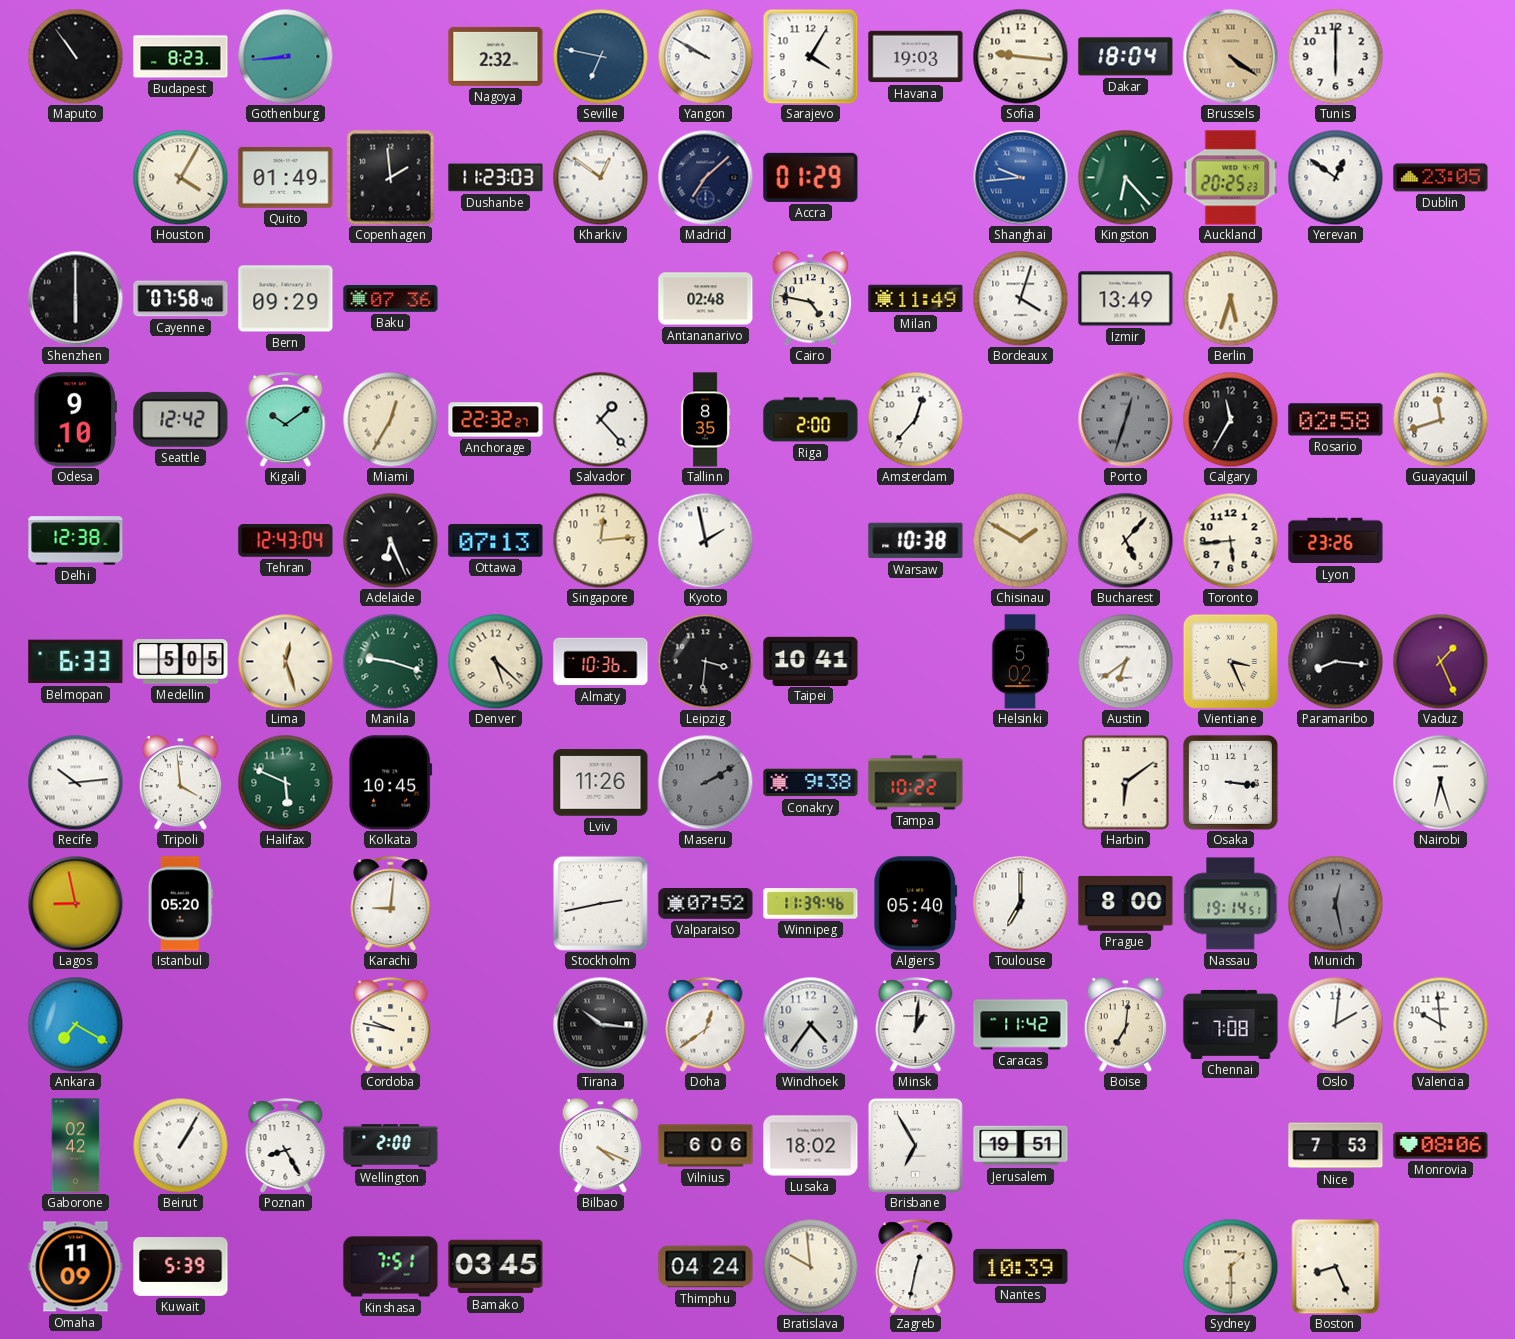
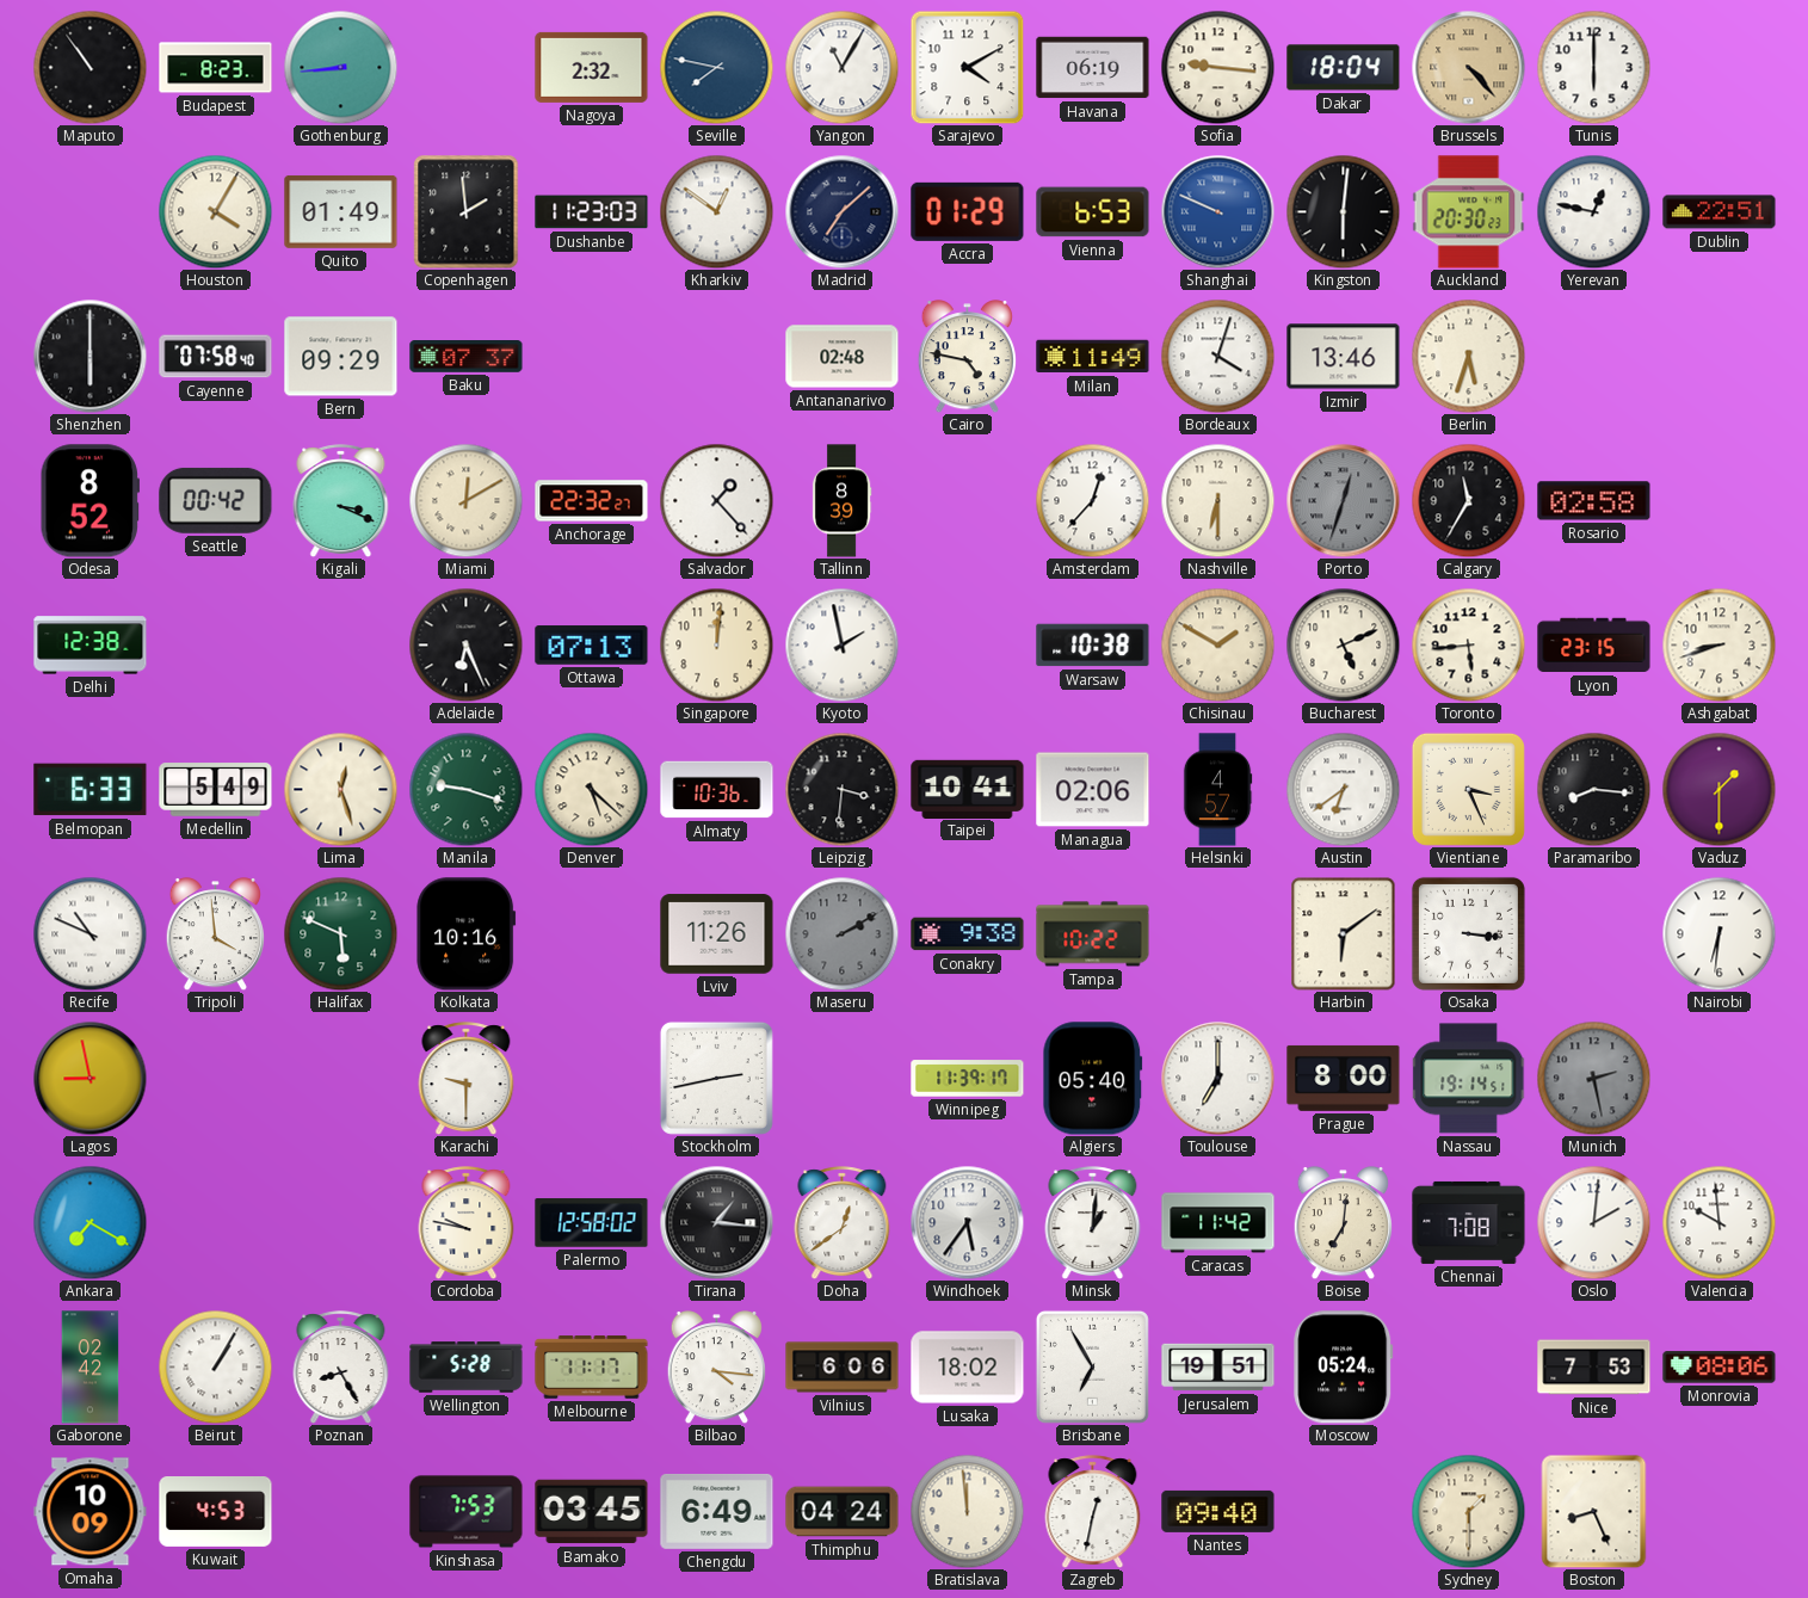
Seville: 6:47 -> 7:47
Yangon: 9:50 -> 11:05
Sarajevo: 4:05 -> 4:10
Havana: 19:03 -> 06:19
Brussels: 4:21 -> 4:23
Vienna: none -> 6:53
Shanghai: 9:44 -> 9:49
Kingston: 6:23 -> 6:01
Kingston dial: green -> black
Auckland: 20:25 -> 20:30
Yerevan: 12:51 -> 12:47
Dublin: 23:05 -> 22:51
Baku: 07:36 -> 07:37
Izmir: 13:49 -> 13:46
Odesa: 9:10 -> 8:52
Seattle: 12:42 -> 00:42
Kigali: 10:09 -> 3:19
Miami: 12:35 -> 12:10
Tallinn: 8:35 -> 8:39
Riga: 2:00 -> none
Nashville: none -> 6:30
Guayaquil: 11:42 -> none
Tehran: 12:43 -> none
Singapore: 12:14 -> 12:01
Bucharest: 5:07 -> 5:11
Lyon: 23:26 -> 23:15
Ashgabat: none -> 8:42
Medellin: 5:05 -> 5:49
Managua: none -> 02:06
Helsinki: 5:02 -> 4:57
Vaduz: 1:26 -> 1:30
Recife: 10:14 -> 10:49
Kolkata: 10:45 -> 10:16
Nairobi: 6:27 -> 6:31
Istanbul: 05:20 -> none
Karachi: 9:01 -> 9:30
Valparaiso: 07:52 -> none
Winnipeg: 11:39:46 -> 11:39:17
Munich: 12:28 -> 2:28
Palermo: none -> 12:58
Tirana: 10:16 -> 1:16
Windhoek: 4:36 -> 5:36
Wellington: 2:00 -> 5:28
Melbourne: none -> 11:17
Bilbao: 4:19 -> 4:16
Moscow: none -> 05:24
Omaha: 11:09 -> 10:09
Kuwait: 5:39 -> 4:53
Kinshasa: 7:51 -> 7:53
Chengdu: none -> 6:49
Bratislava: 9:59 -> 11:59
Nantes: 10:39 -> 09:40
